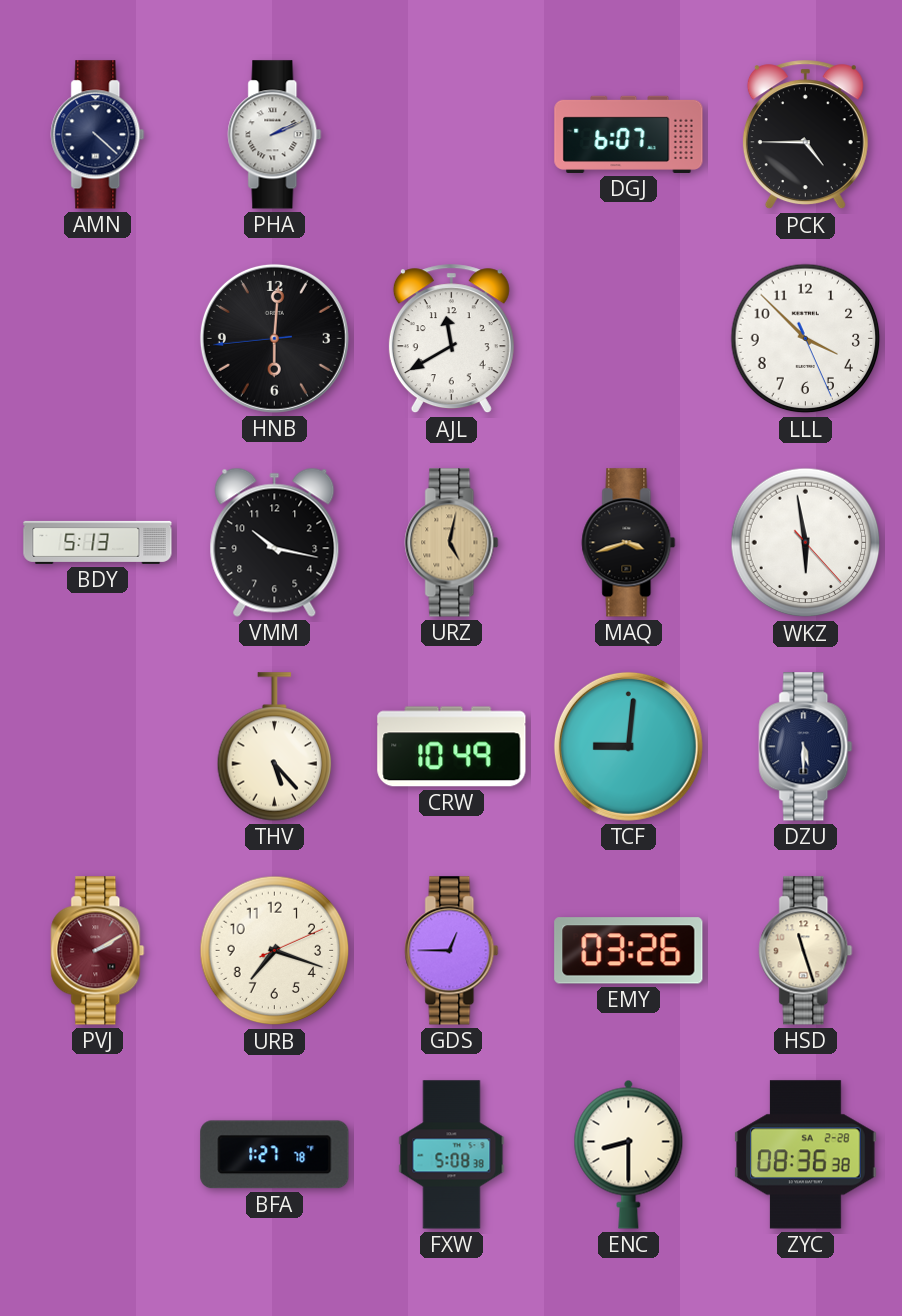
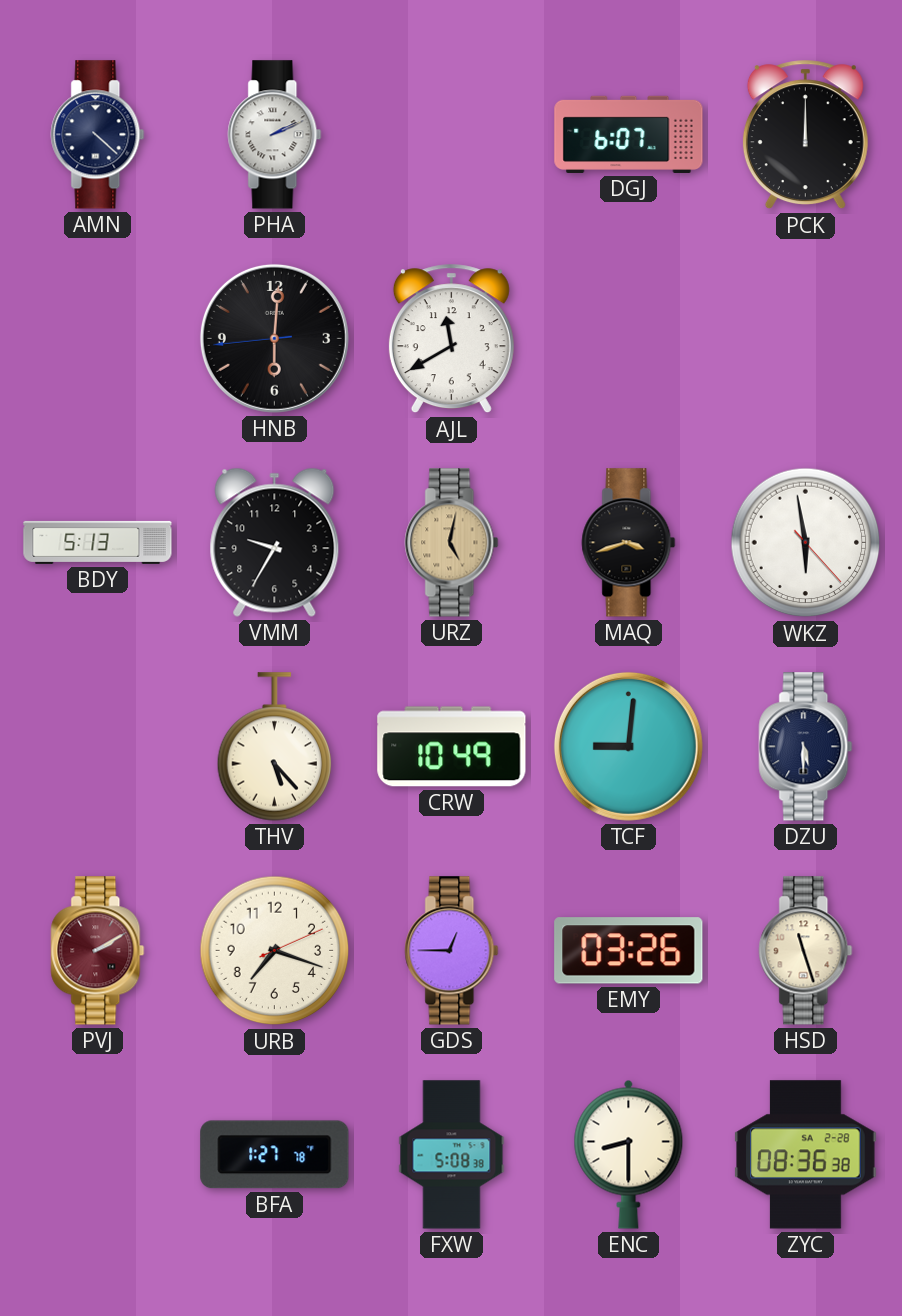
PCK: 4:45 -> 12:00
LLL: 3:52 -> none
VMM: 10:17 -> 9:35
